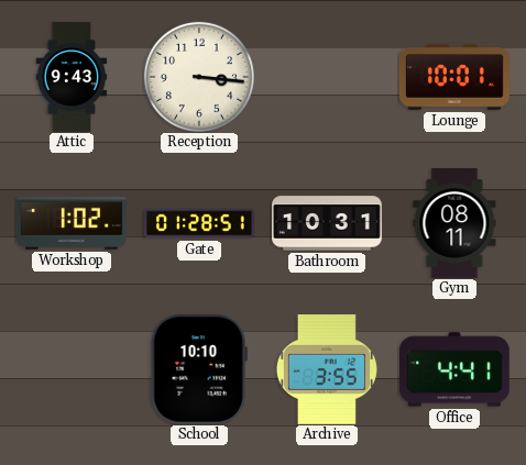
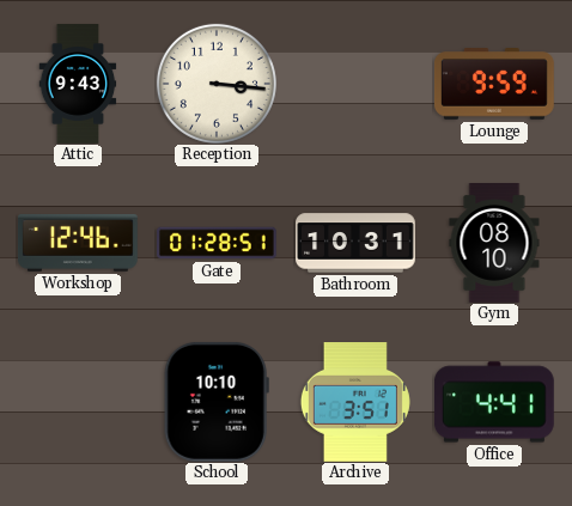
Lounge: 10:01 -> 9:59
Workshop: 1:02 -> 12:46
Gym: 08:11 -> 08:10
Archive: 3:55 -> 3:51
